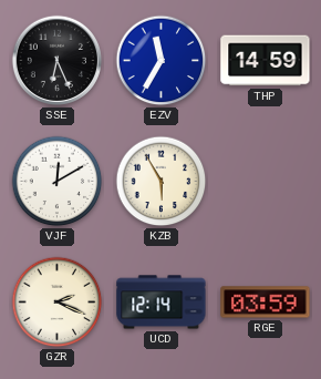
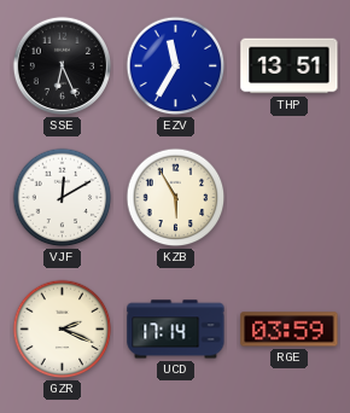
THP: 14:59 -> 13:51
UCD: 12:14 -> 17:14
